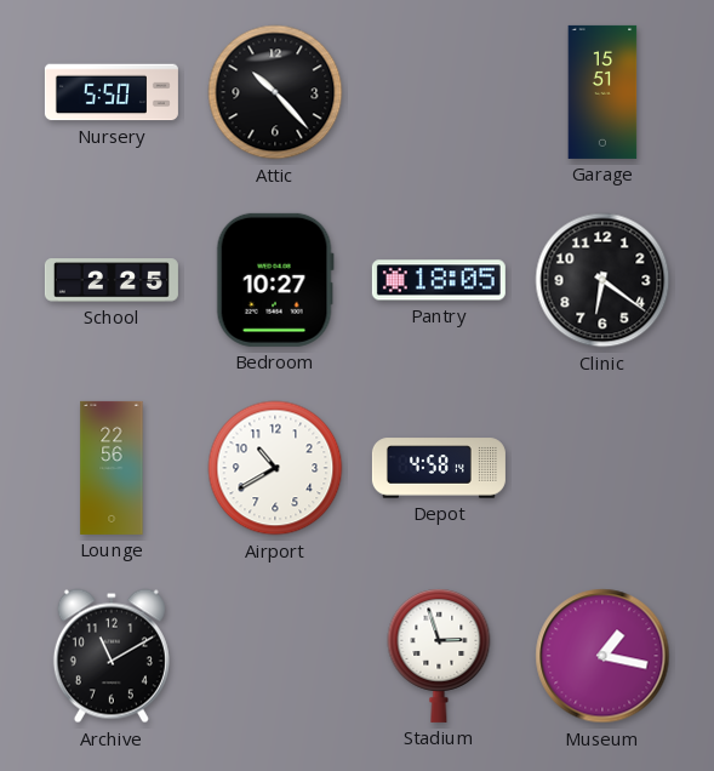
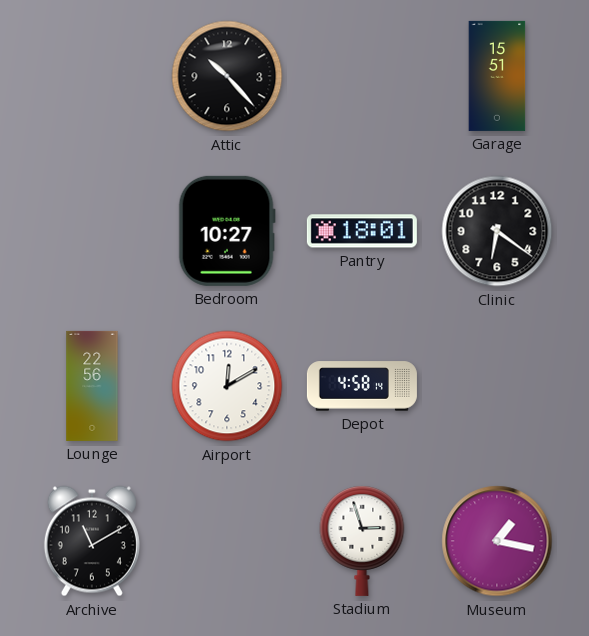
Nursery: 5:50 -> none
School: 2:25 -> none
Pantry: 18:05 -> 18:01
Airport: 10:40 -> 12:10
